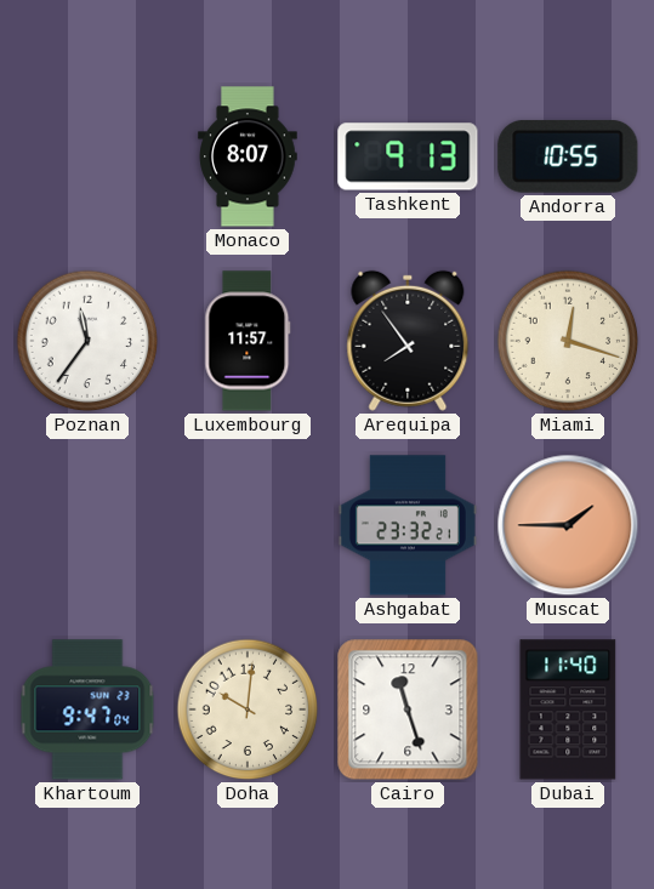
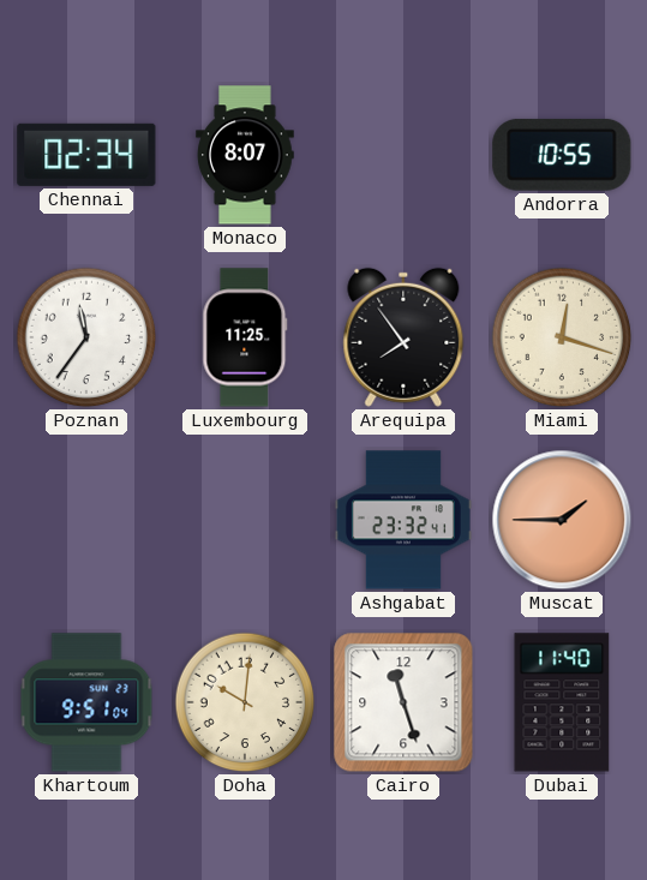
Chennai: none -> 02:34
Tashkent: 9:13 -> none
Luxembourg: 11:57 -> 11:25
Ashgabat: 23:32:21 -> 23:32:41
Khartoum: 9:47 -> 9:51
